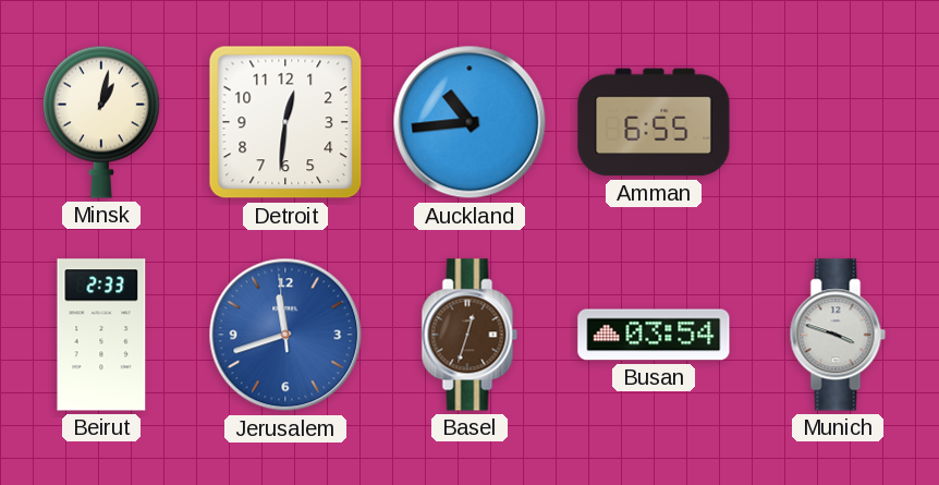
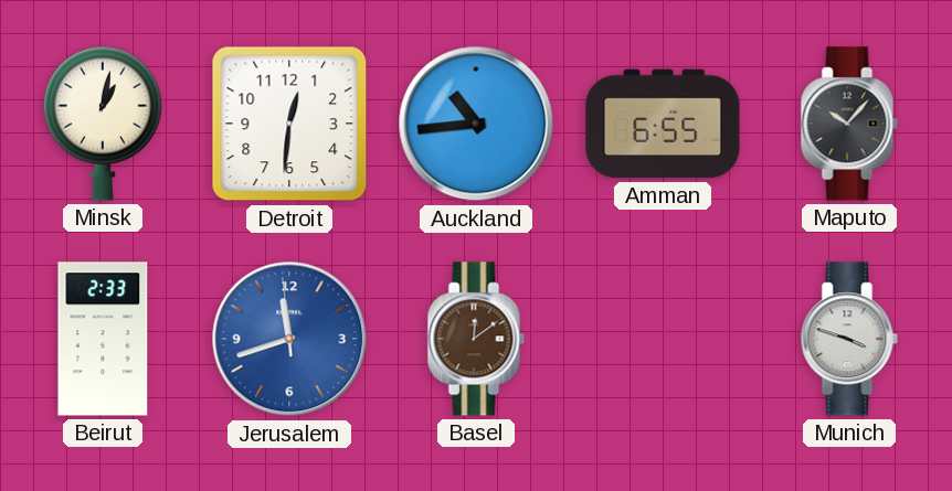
Maputo: none -> 10:07
Basel: 12:33 -> 12:09
Busan: 03:54 -> none
